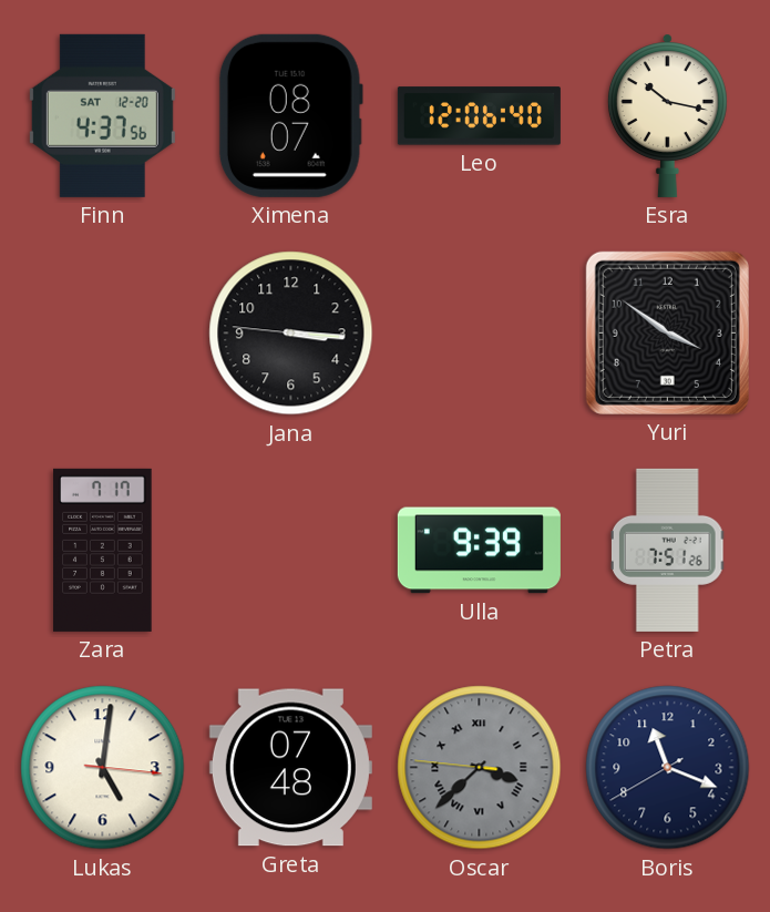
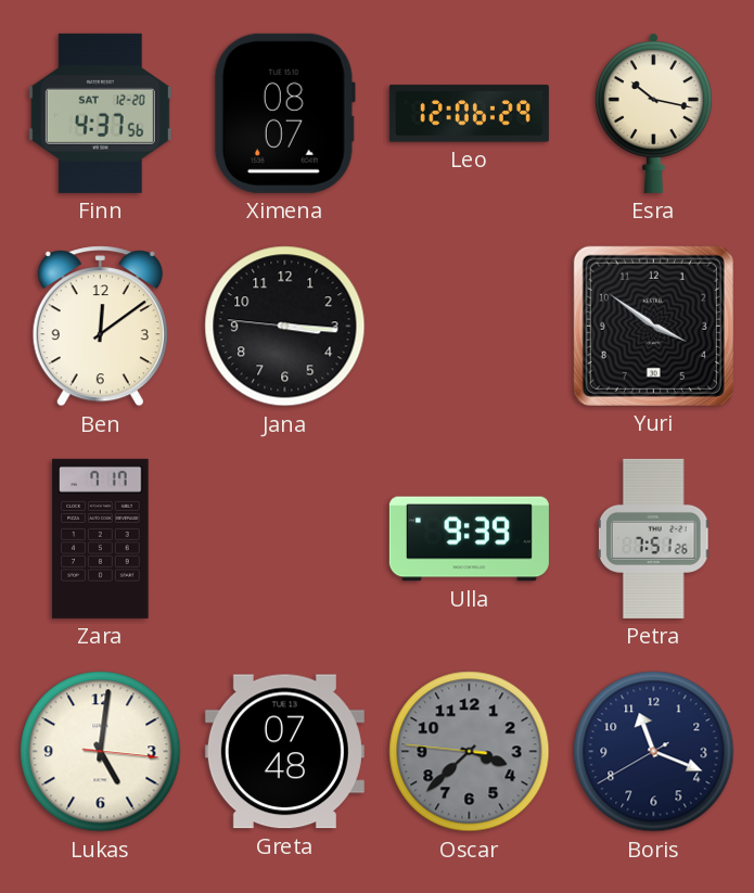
Leo: 12:06:40 -> 12:06:29
Ben: none -> 12:09
Oscar numerals: Roman -> Arabic
